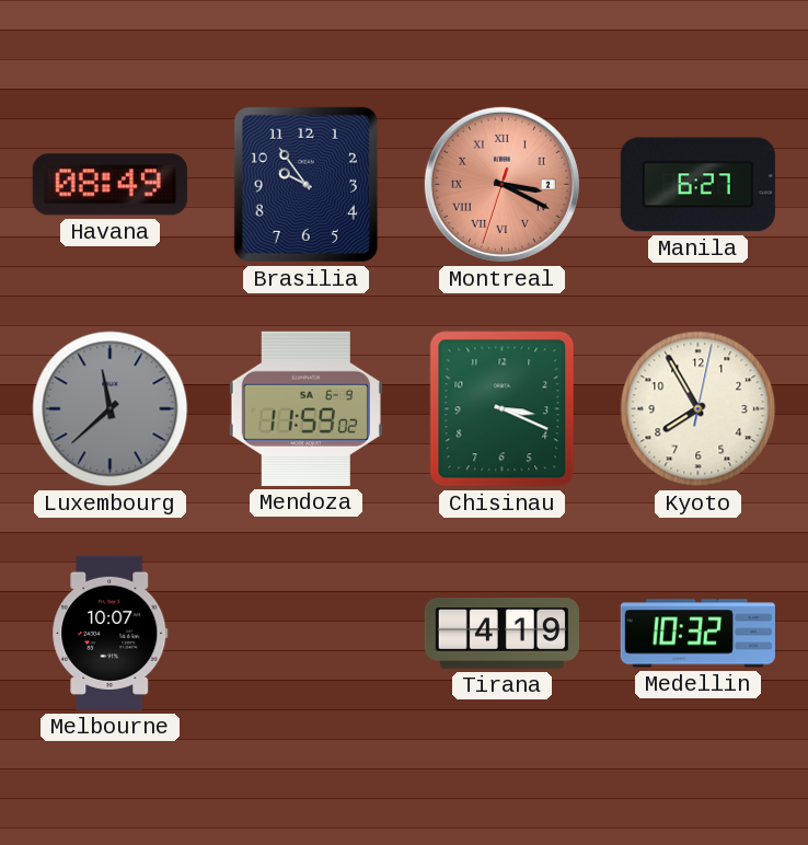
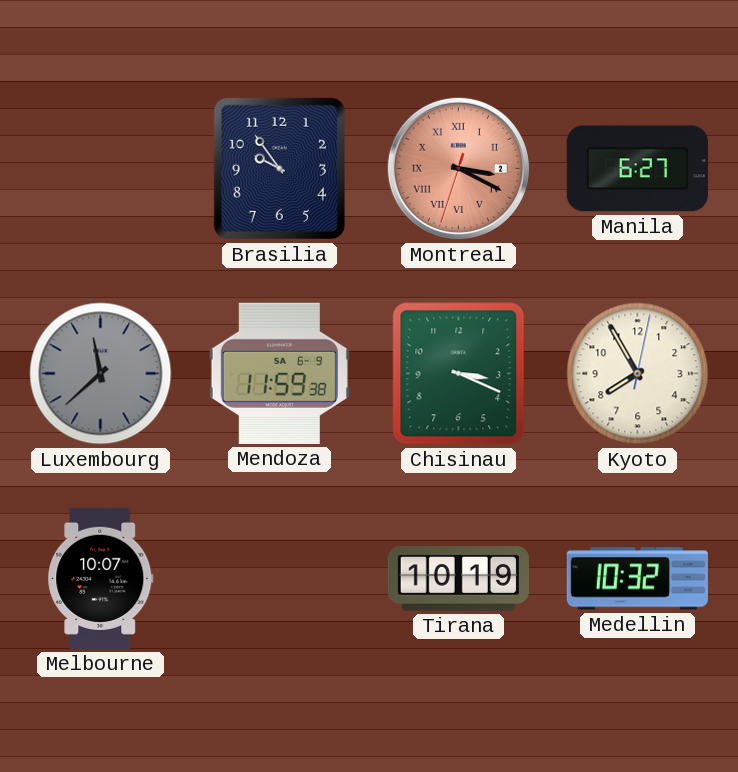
Havana: 08:49 -> none
Mendoza: 11:59:02 -> 11:59:38
Tirana: 4:19 -> 10:19
